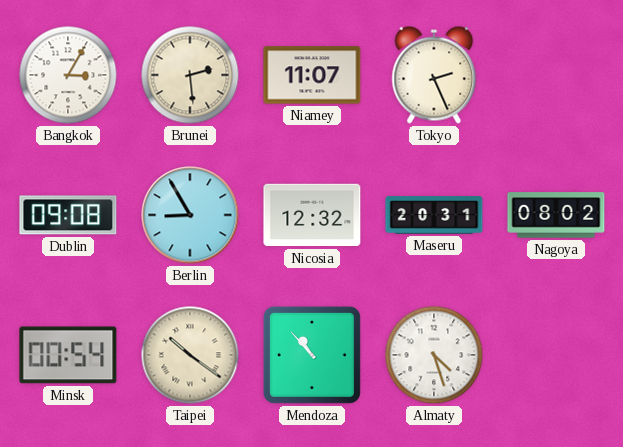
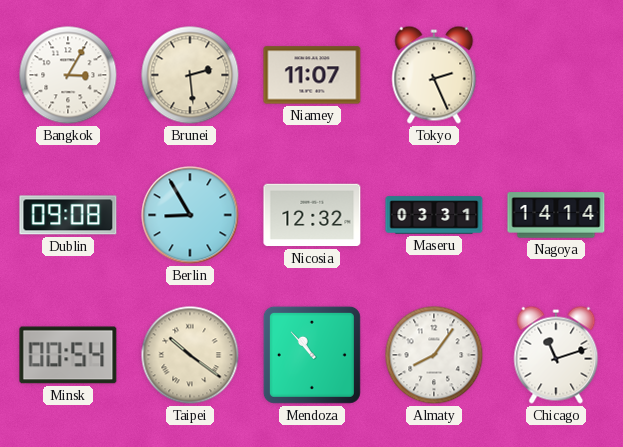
Maseru: 20:31 -> 03:31
Nagoya: 08:02 -> 14:14
Almaty: 4:27 -> 8:06
Chicago: none -> 11:12
